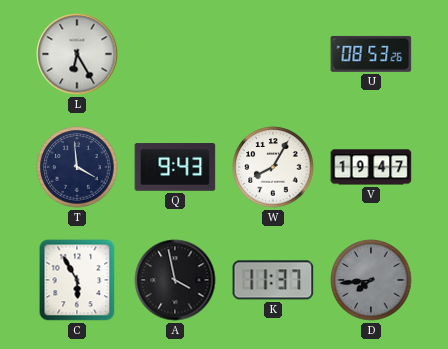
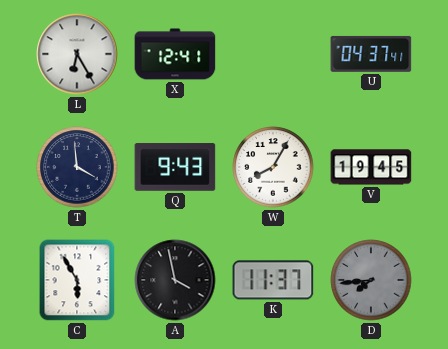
X: none -> 12:41
U: 08:53 -> 04:37
V: 19:47 -> 19:45
